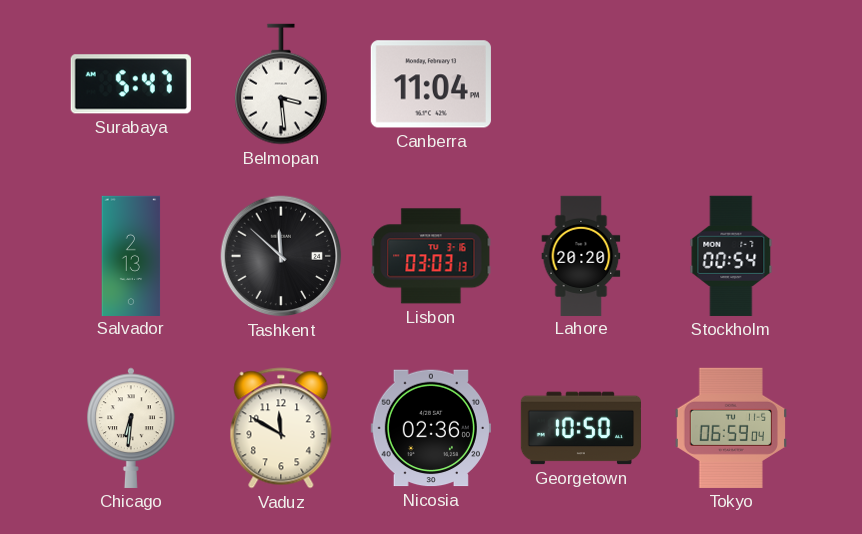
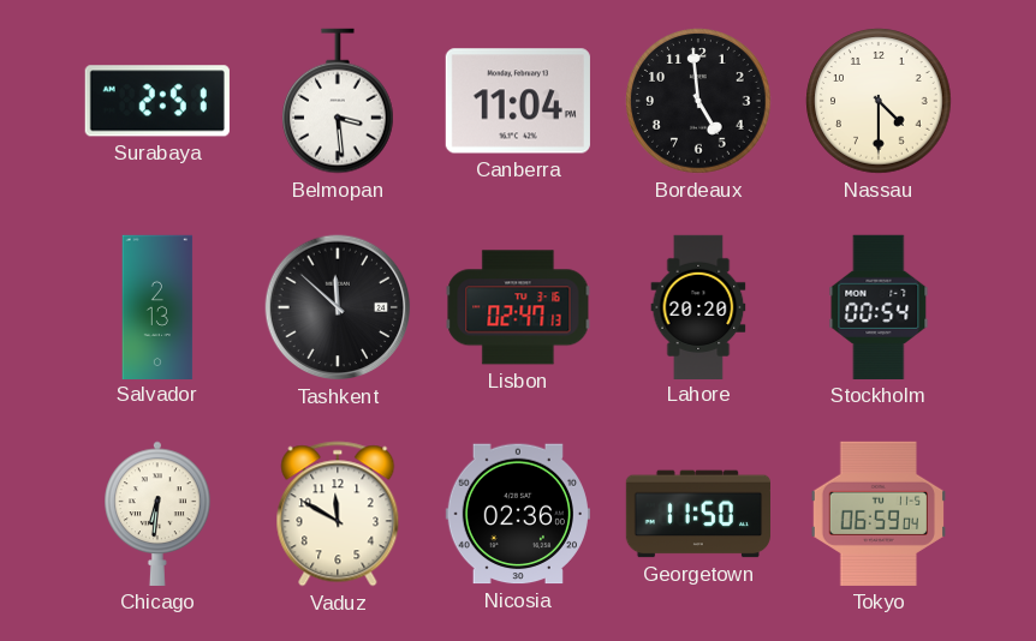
Surabaya: 5:47 -> 2:51
Bordeaux: none -> 4:59
Nassau: none -> 4:30
Lisbon: 03:03 -> 02:47
Georgetown: 10:50 -> 11:50
